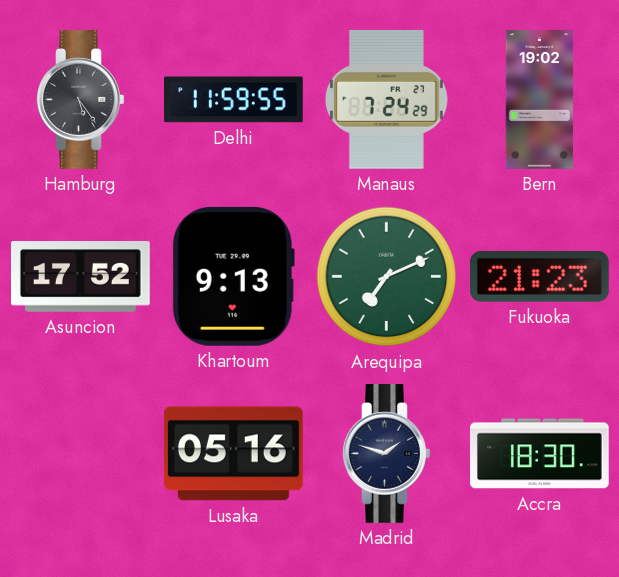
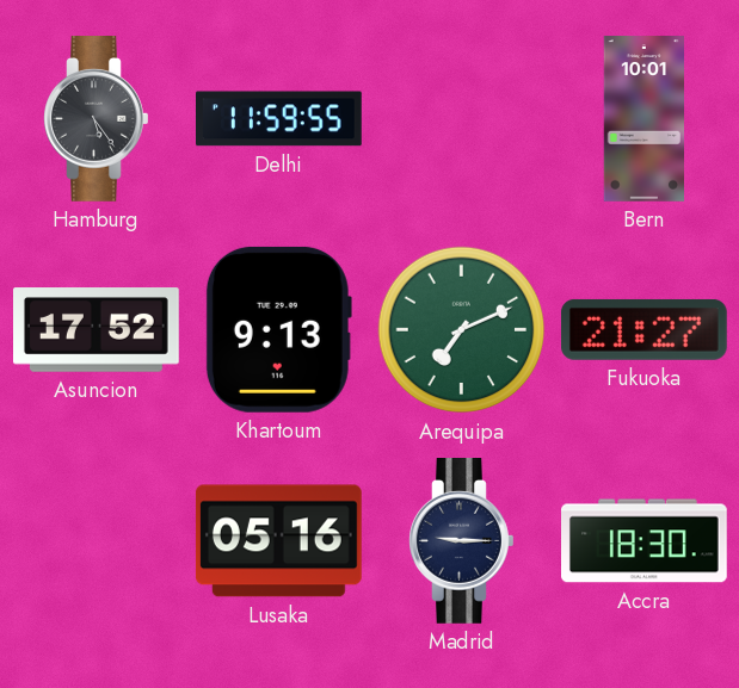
Manaus: 7:24 -> none
Bern: 19:02 -> 10:01
Fukuoka: 21:23 -> 21:27
Madrid: 1:48 -> 9:15
